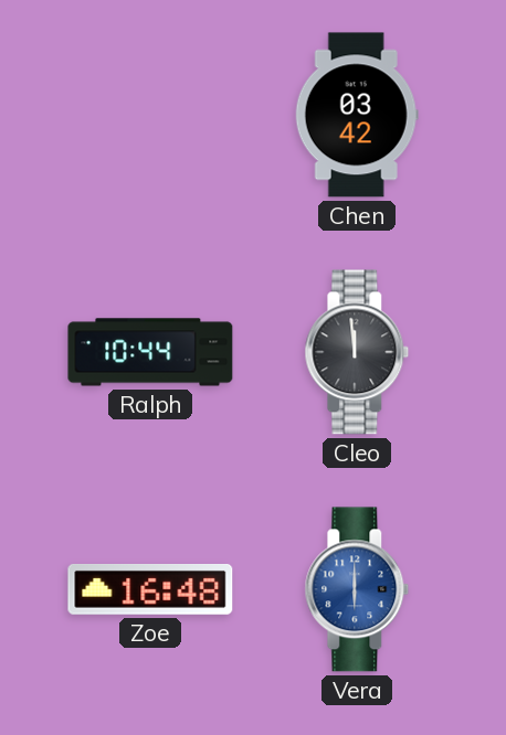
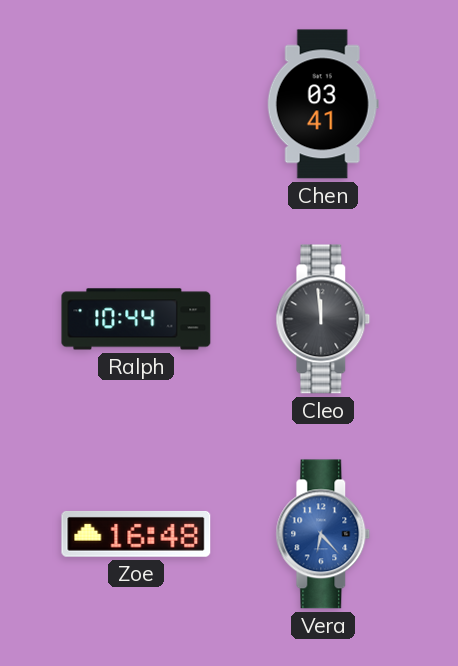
Chen: 03:42 -> 03:41
Vera: 6:00 -> 6:23
